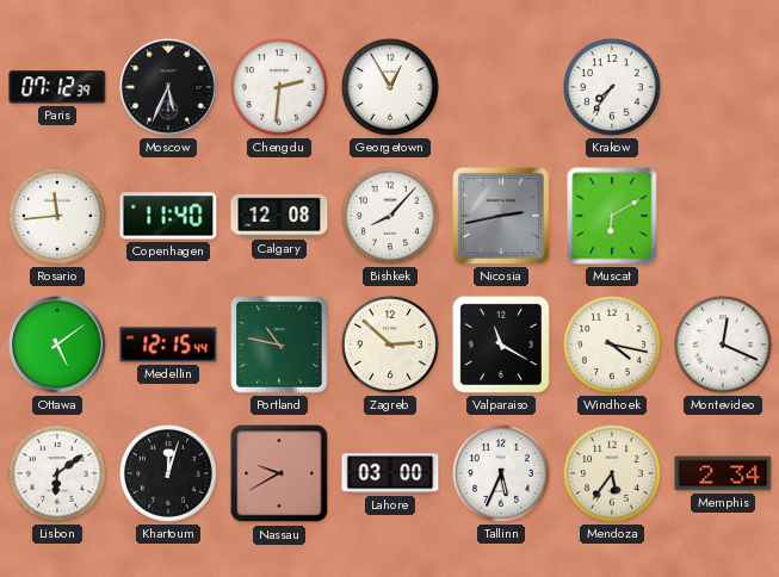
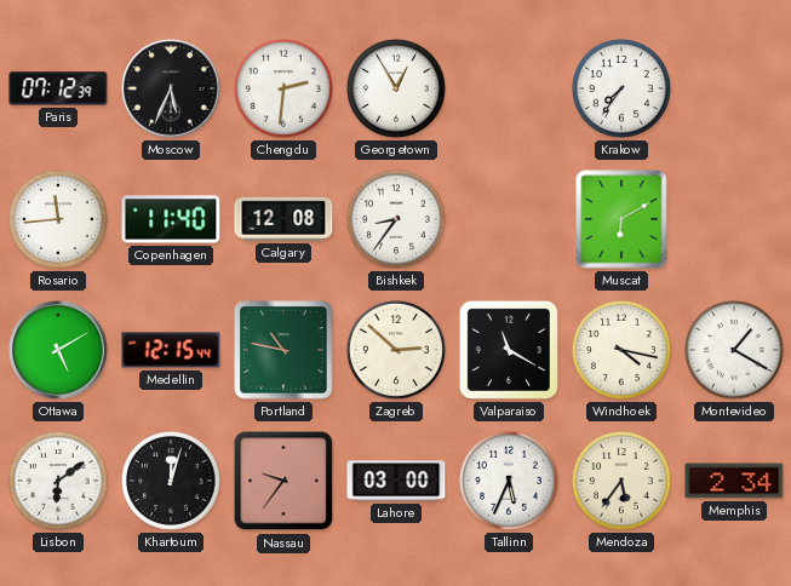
Bishkek: 8:07 -> 8:36
Nicosia: 2:43 -> none
Ottawa: 5:09 -> 5:10
Montevideo: 12:19 -> 1:20
Nassau: 9:40 -> 9:36
